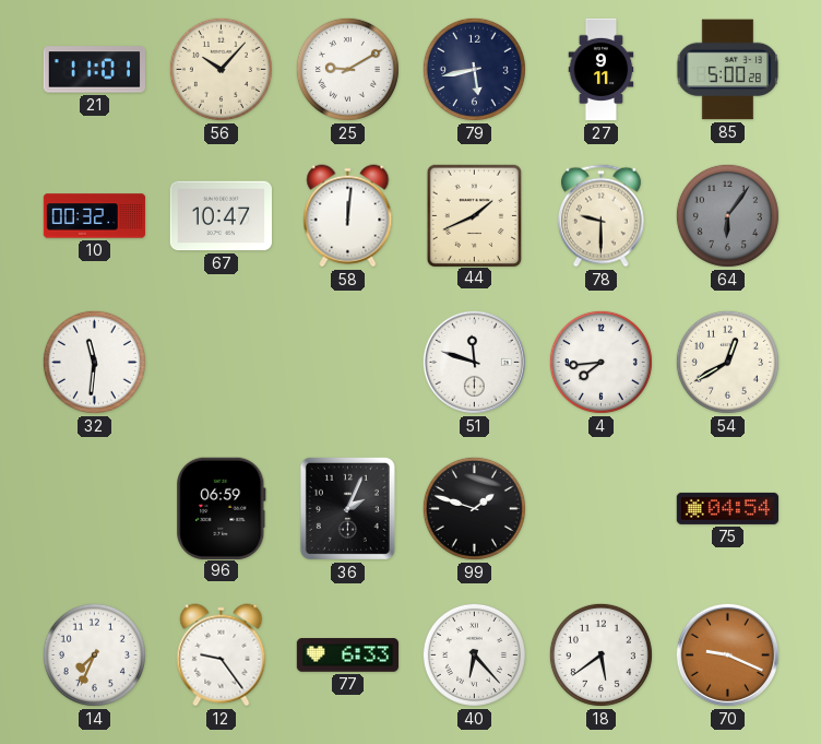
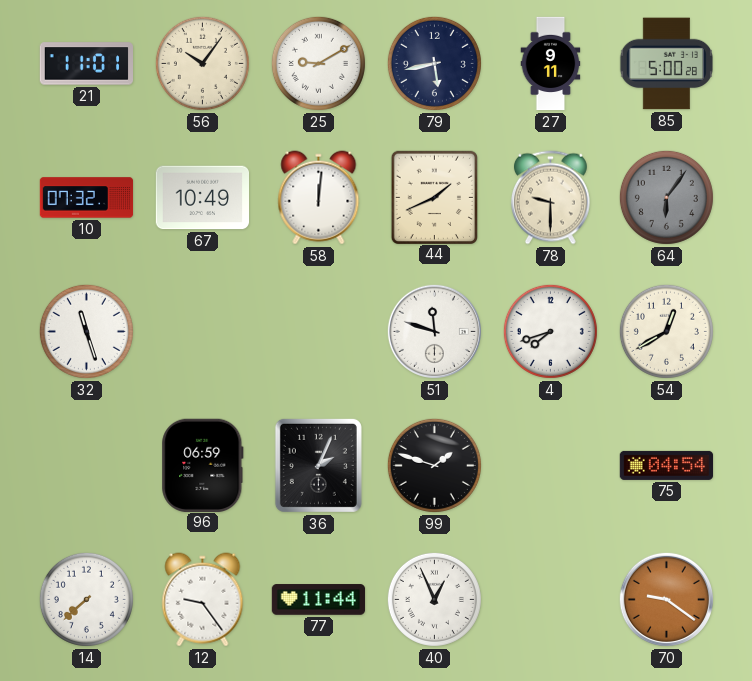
56: 10:07 -> 10:06
10: 00:32 -> 07:32
67: 10:47 -> 10:49
32: 11:31 -> 11:27
4: 7:44 -> 7:42
14: 7:34 -> 7:38
77: 6:33 -> 11:44
40: 6:23 -> 12:56
18: 5:39 -> none
70: 9:19 -> 9:21
